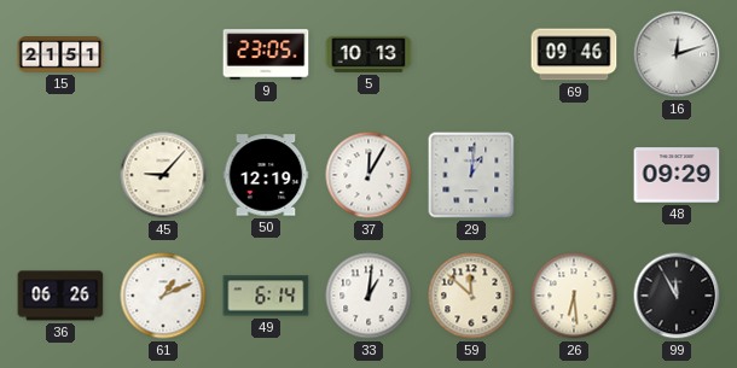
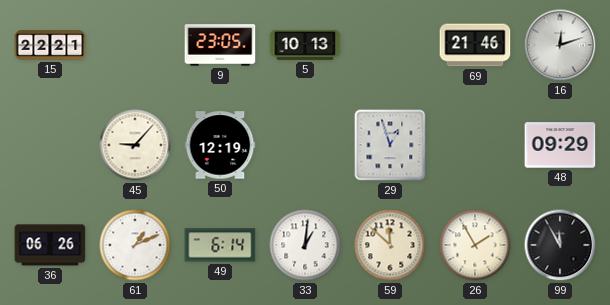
15: 21:51 -> 22:21
69: 09:46 -> 21:46
37: 12:05 -> none
29: 1:01 -> 12:57
26: 6:29 -> 1:55
